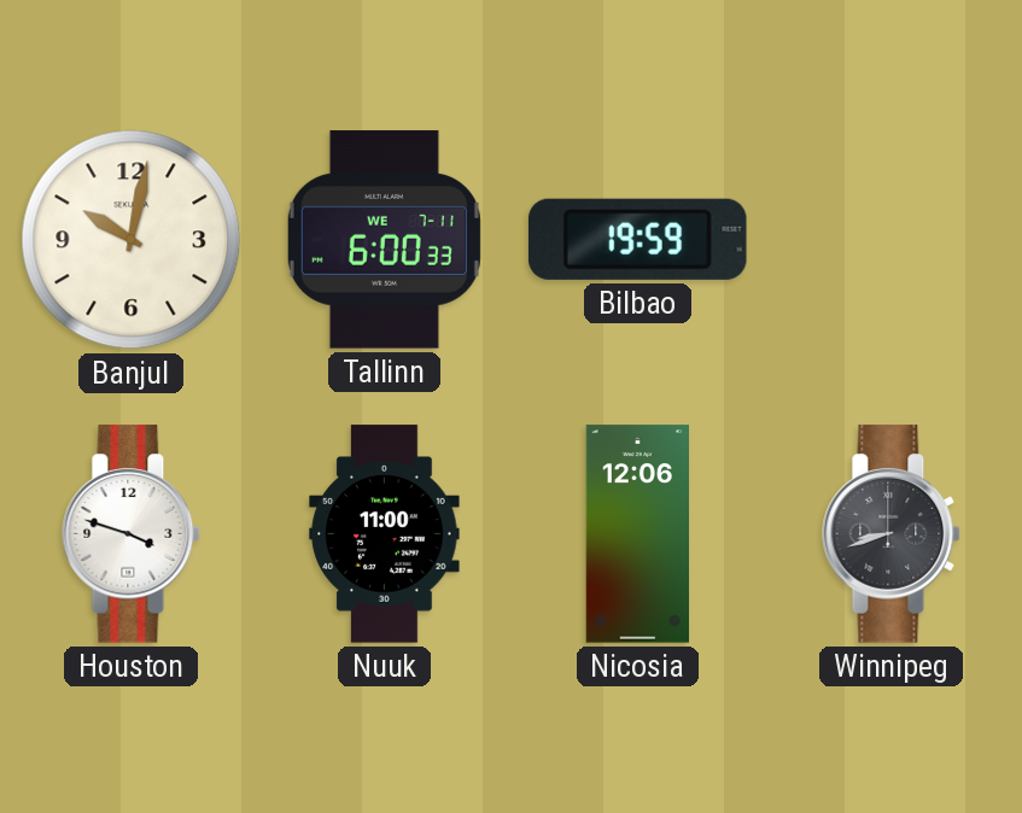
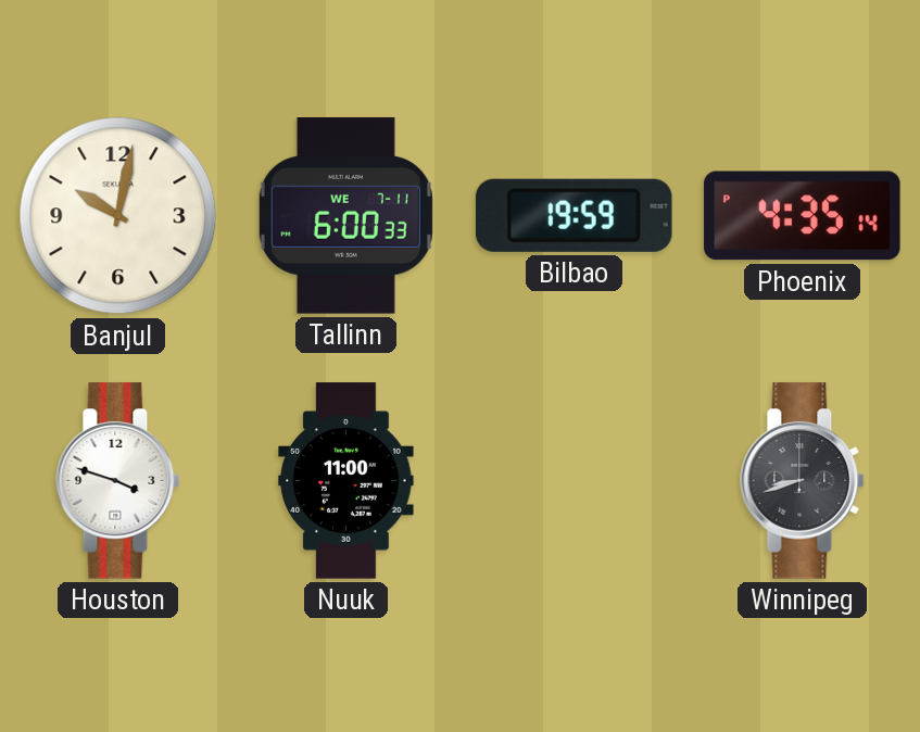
Phoenix: none -> 4:35
Nicosia: 12:06 -> none
